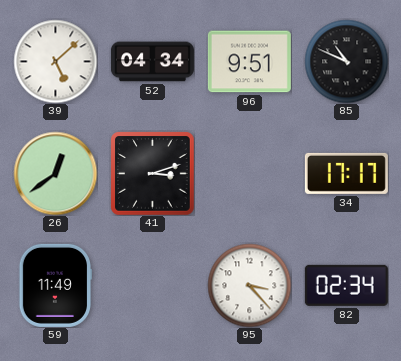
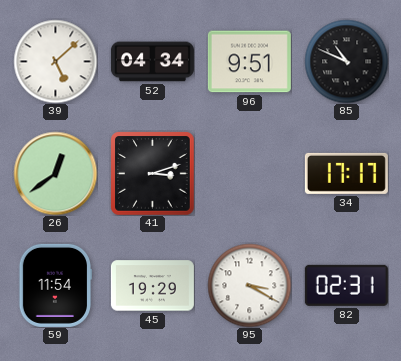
59: 11:49 -> 11:54
45: none -> 19:29
95: 3:23 -> 3:20
82: 02:34 -> 02:31
